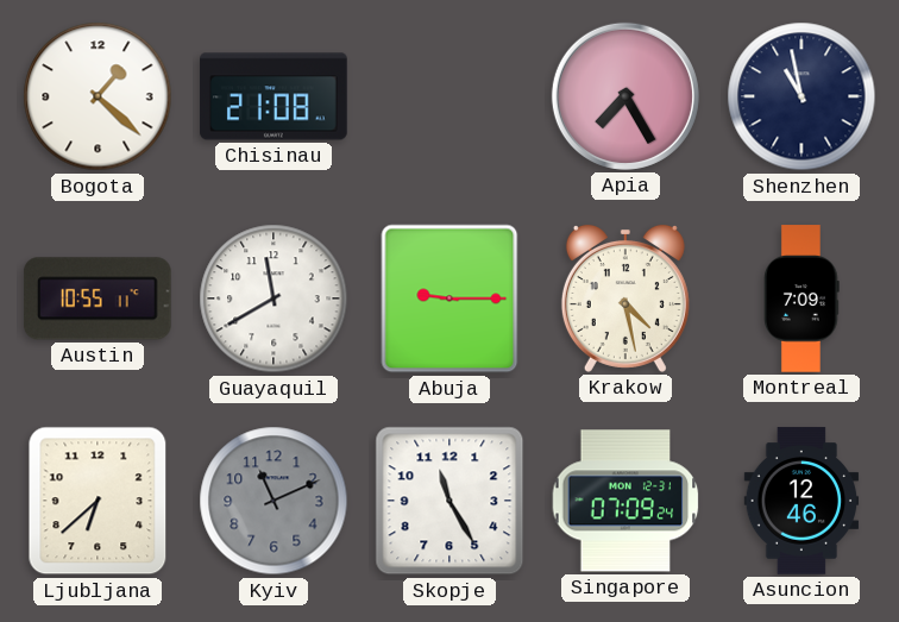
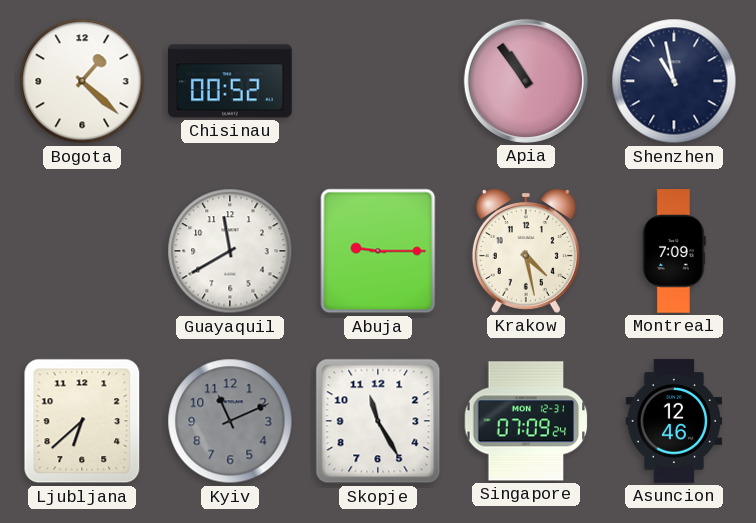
Chisinau: 21:08 -> 00:52
Apia: 7:25 -> 10:54
Austin: 10:55 -> none
